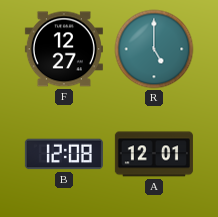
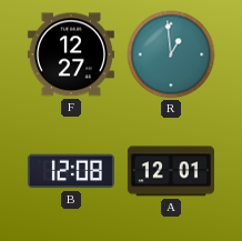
R: 5:00 -> 12:59
